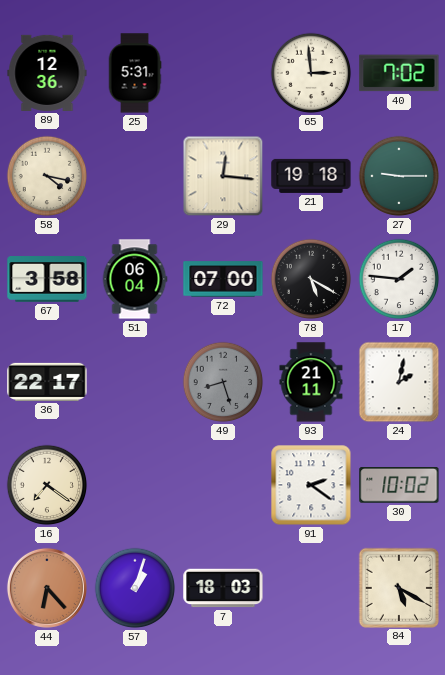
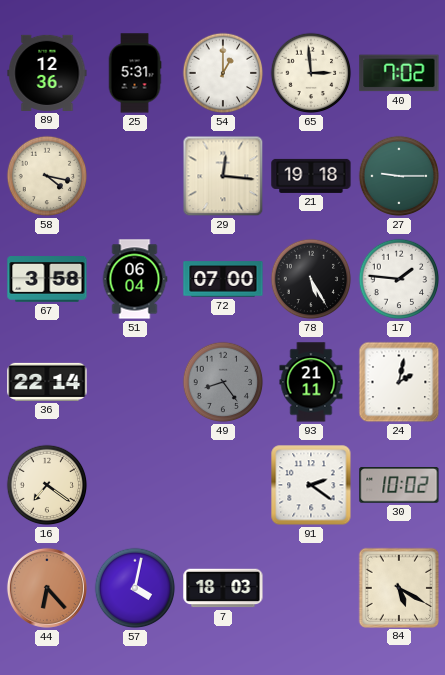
54: none -> 1:00
78: 5:20 -> 5:25
36: 22:17 -> 22:14
49: 8:27 -> 8:24
57: 1:03 -> 4:02
